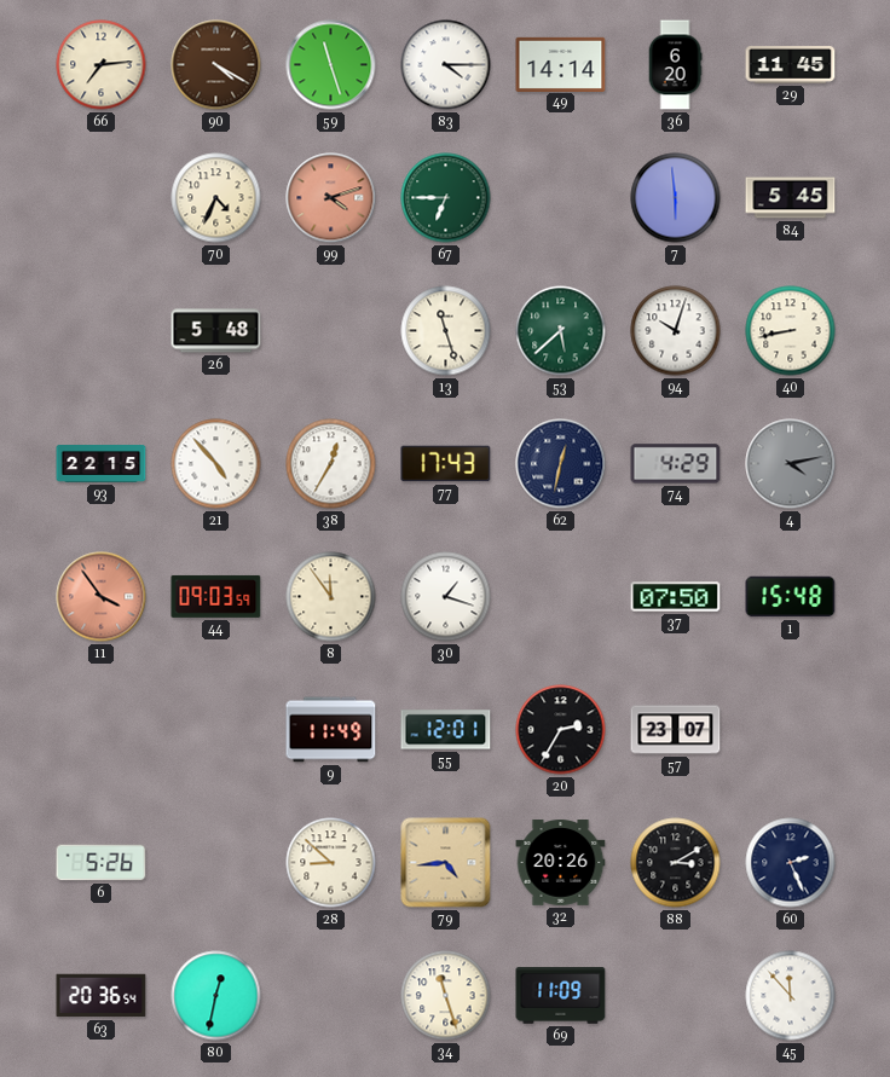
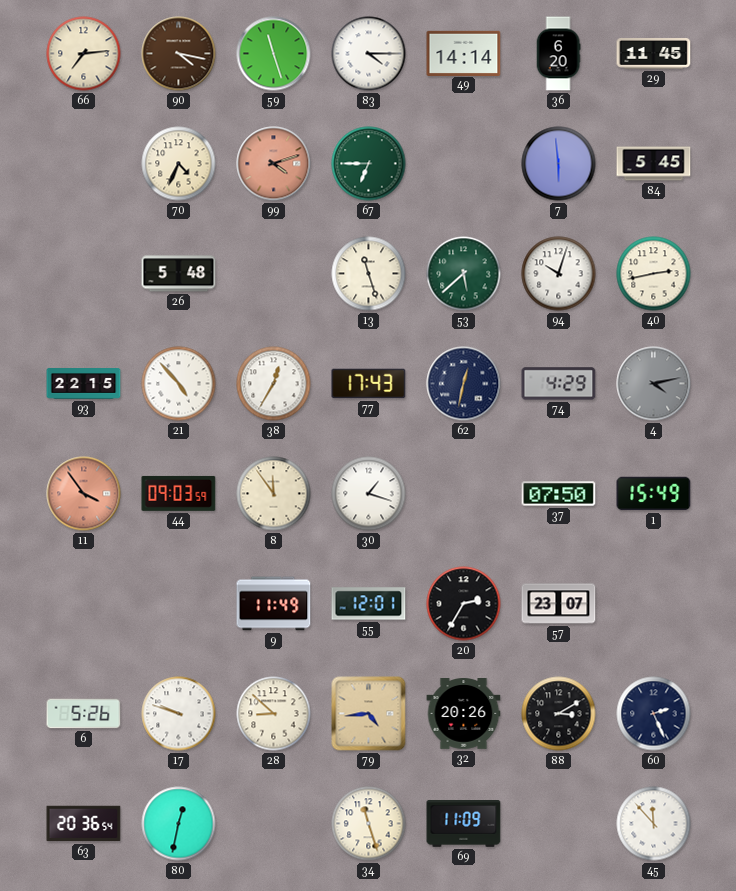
90: 4:20 -> 4:17
40: 8:43 -> 2:43
1: 15:48 -> 15:49
17: none -> 9:48
